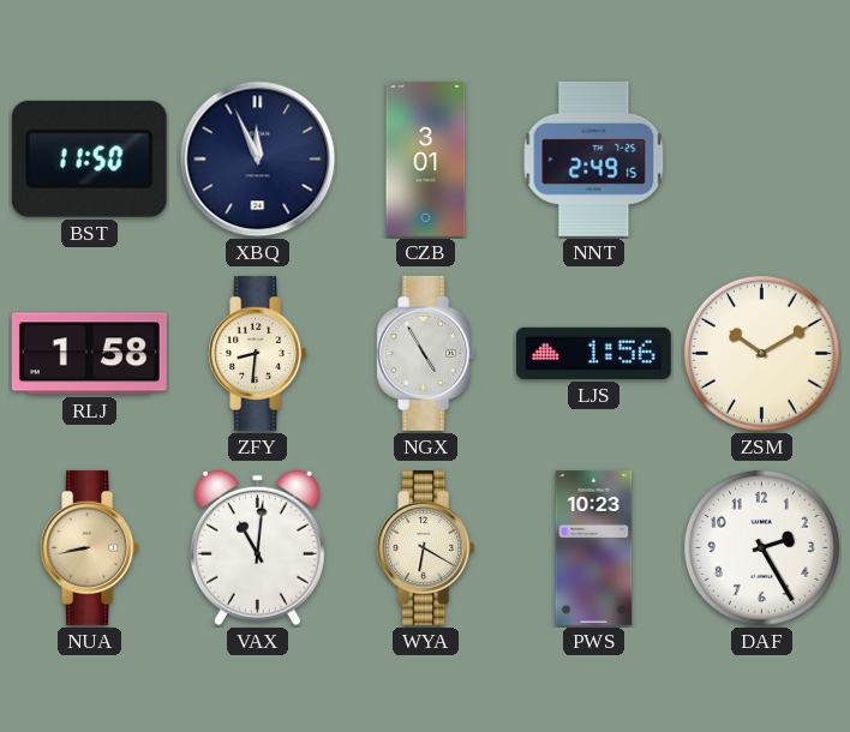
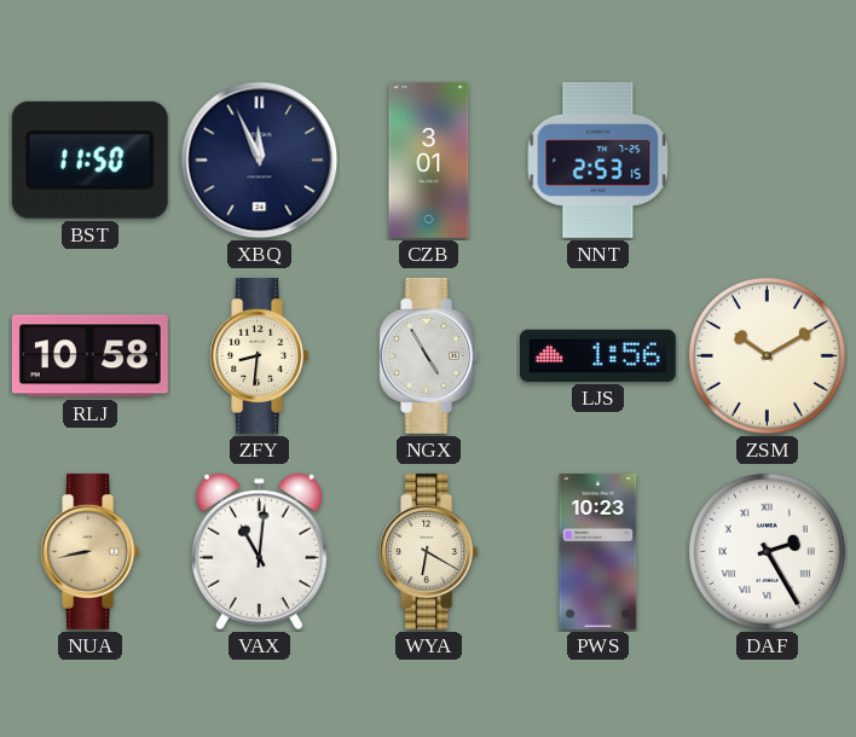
NNT: 2:49 -> 2:53
RLJ: 1:58 -> 10:58
DAF numerals: Arabic -> Roman
